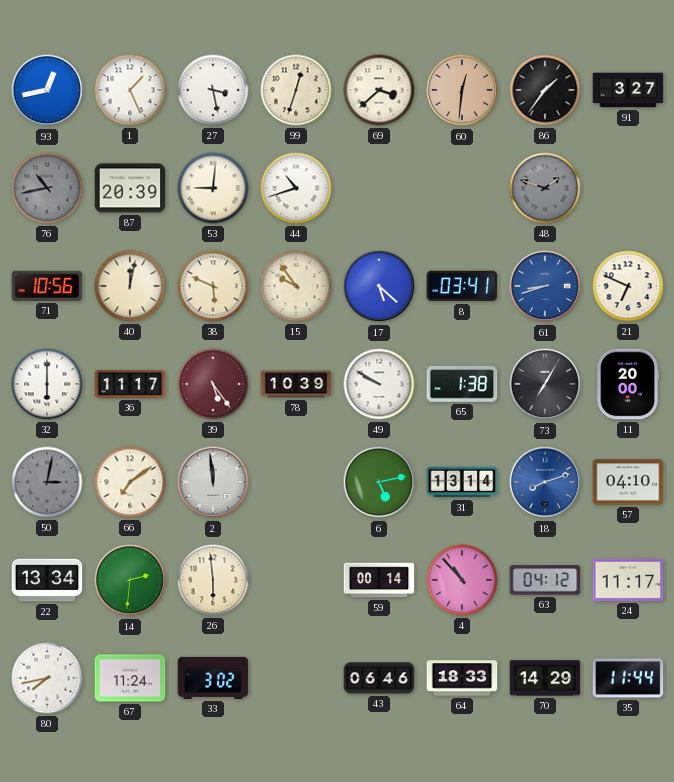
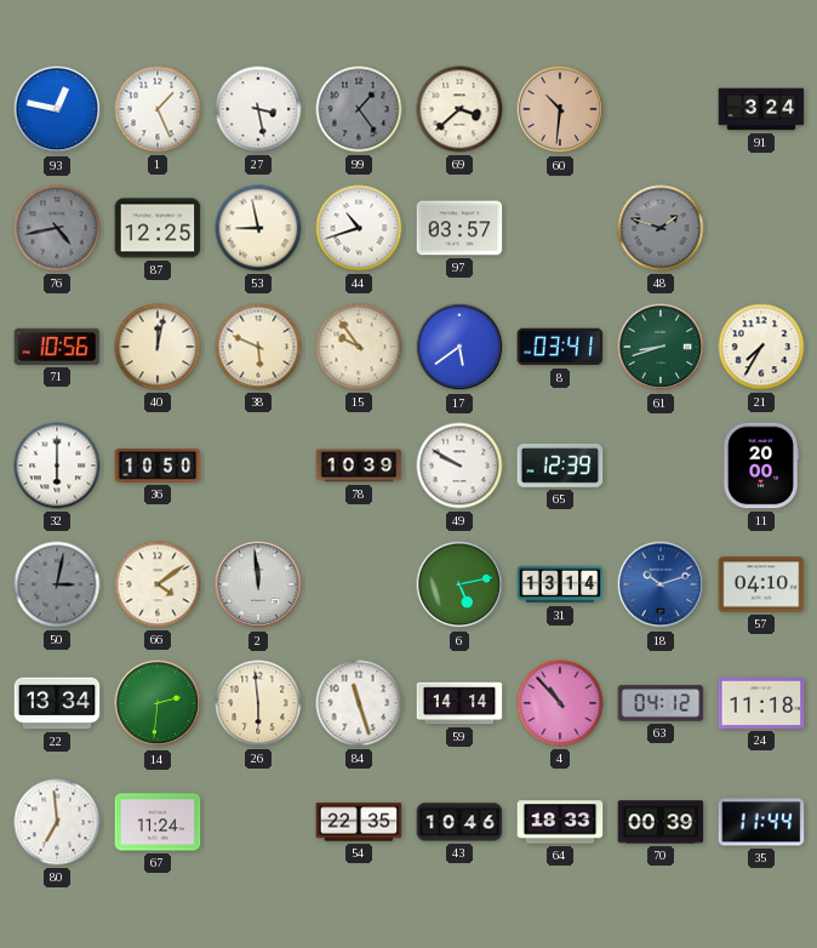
93: 12:43 -> 12:47
99: 12:33 -> 1:24
99 dial: cream -> grey
60: 12:31 -> 10:31
86: 1:36 -> none
91: 3:27 -> 3:24
76: 10:43 -> 4:43
87: 20:39 -> 12:25
53: 9:01 -> 8:58
97: none -> 03:57
17: 5:22 -> 5:39
61 dial: blue -> green
21: 6:49 -> 7:35
36: 11:17 -> 10:50
39: 5:24 -> none
65: 1:38 -> 12:39
73: 7:05 -> none
66: 7:09 -> 4:09
18: 8:12 -> 10:12
84: none -> 11:27
59: 00:14 -> 14:14
24: 11:17 -> 11:18
80: 7:43 -> 6:59
33: 3:02 -> none
54: none -> 22:35
43: 06:46 -> 10:46
70: 14:29 -> 00:39
